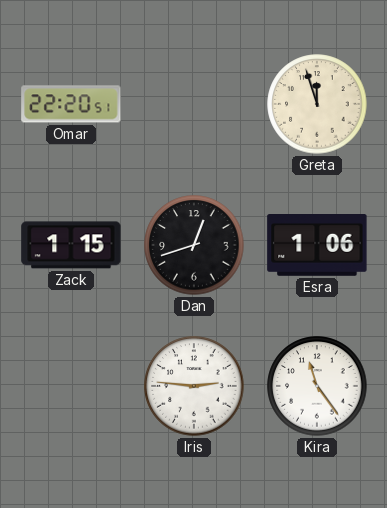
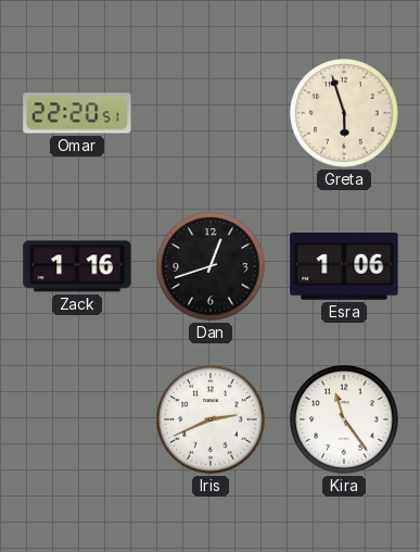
Greta: 11:57 -> 5:57
Zack: 1:15 -> 1:16
Iris: 2:46 -> 2:41
